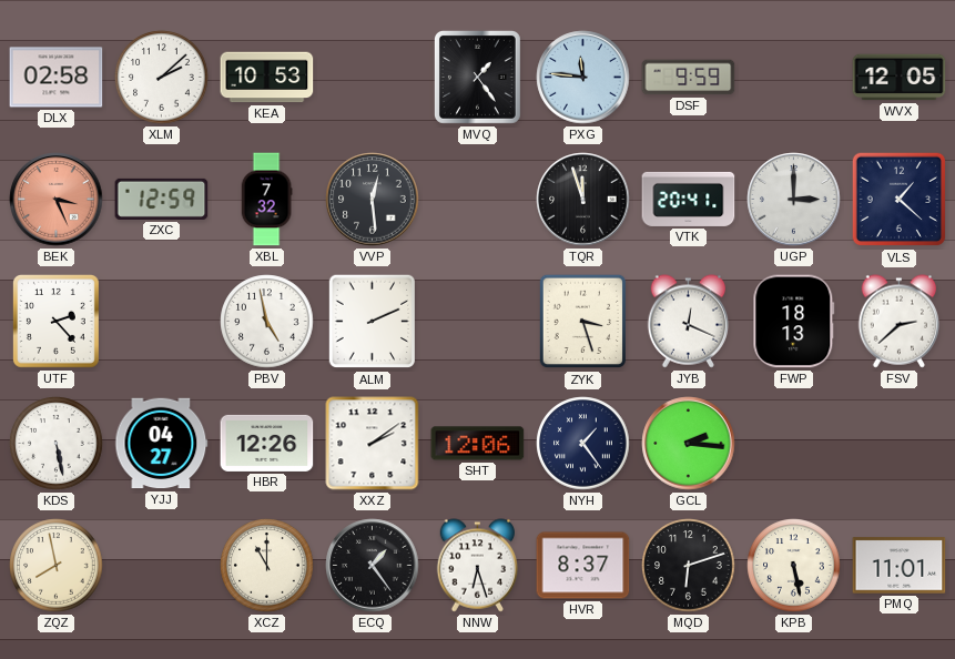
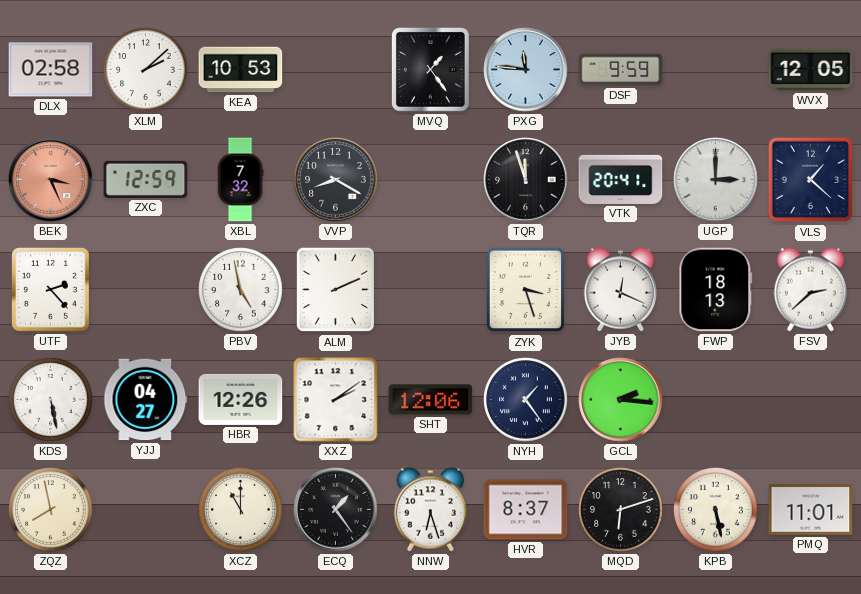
VVP: 12:29 -> 8:20
